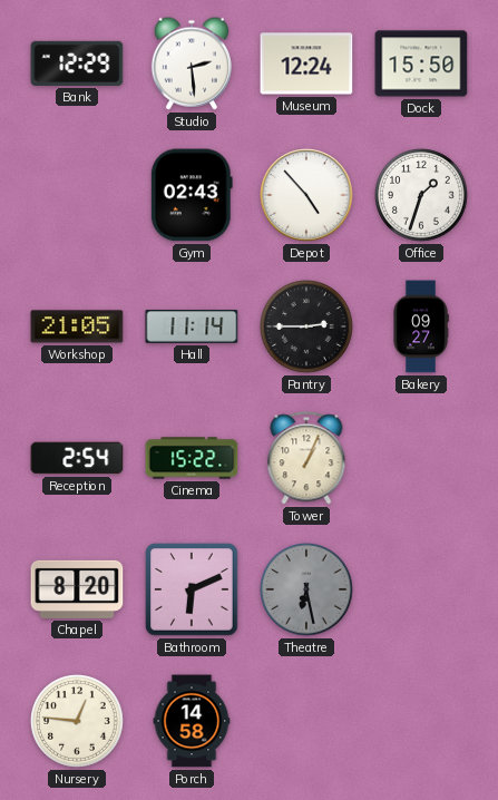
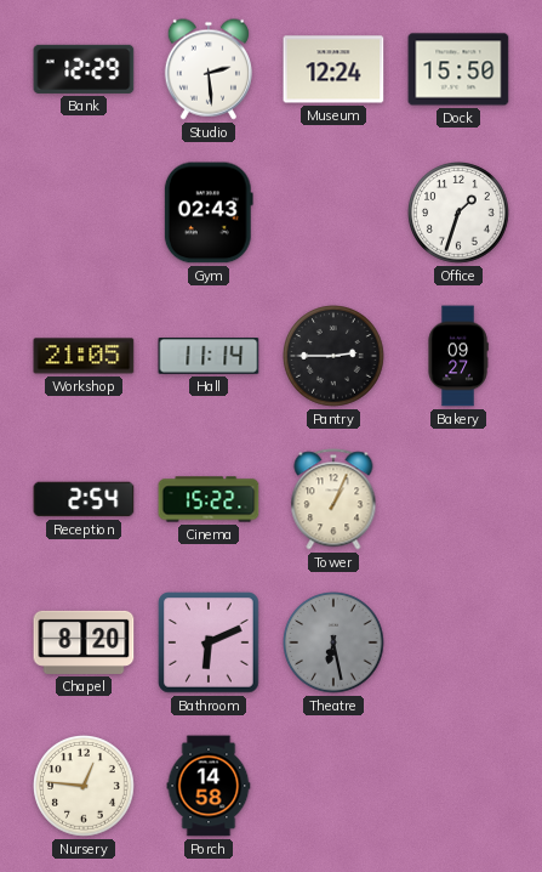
Depot: 4:53 -> none
